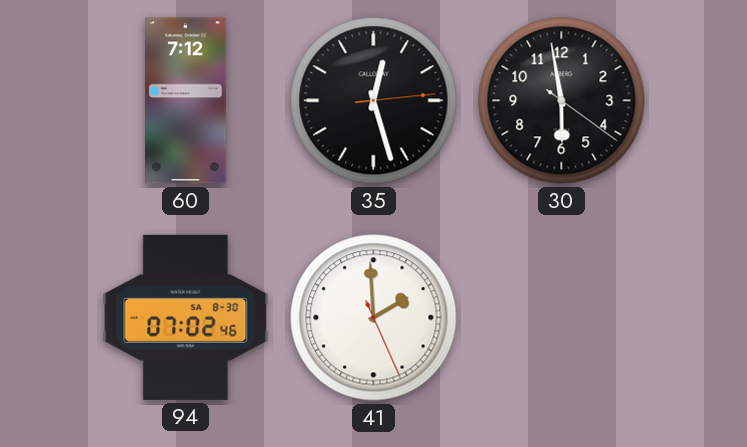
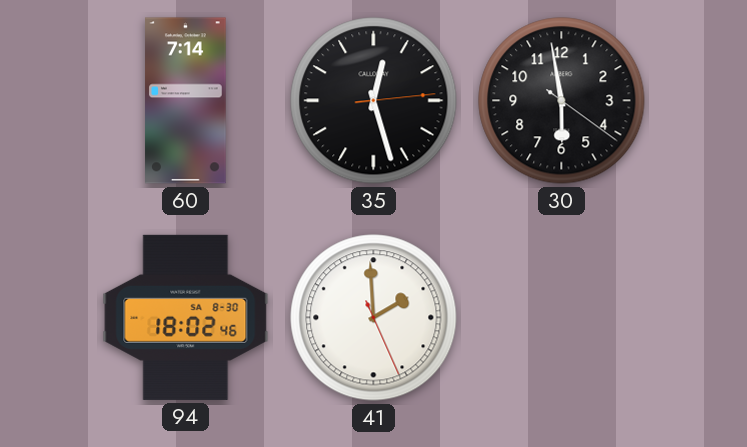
60: 7:12 -> 7:14
94: 07:02 -> 18:02
